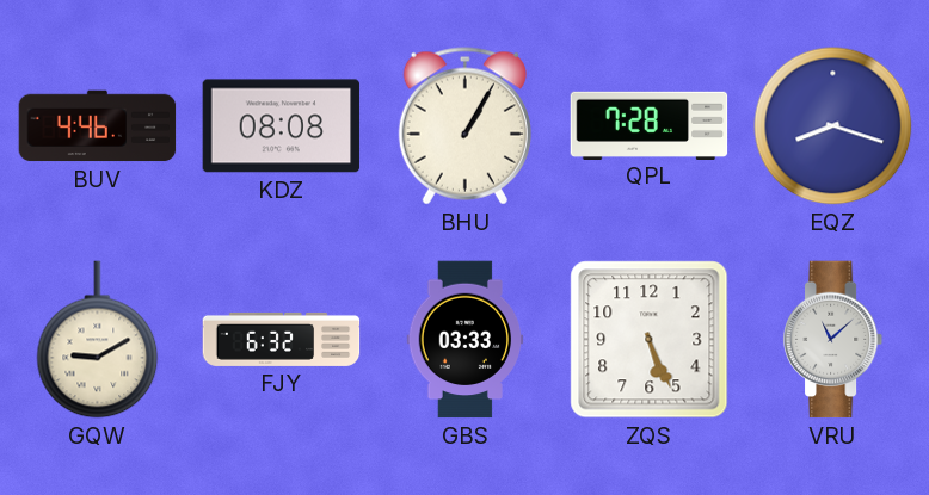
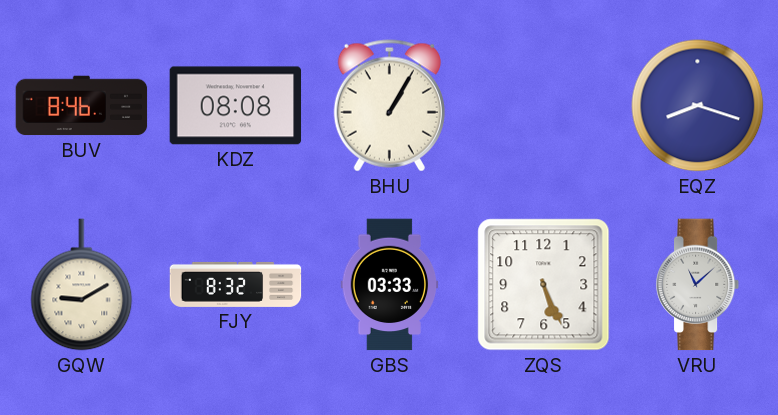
BUV: 4:46 -> 8:46
QPL: 7:28 -> none
FJY: 6:32 -> 8:32
